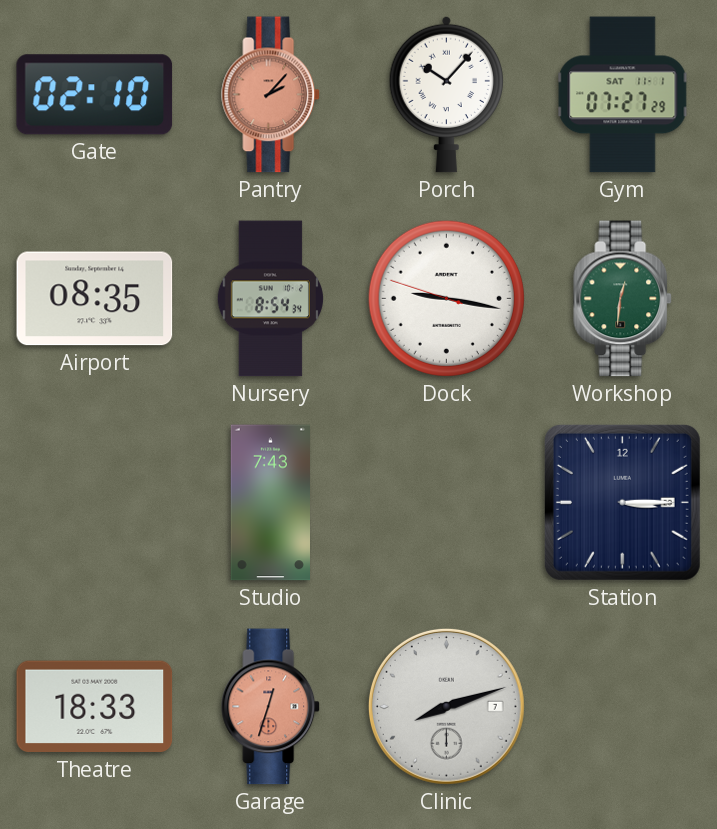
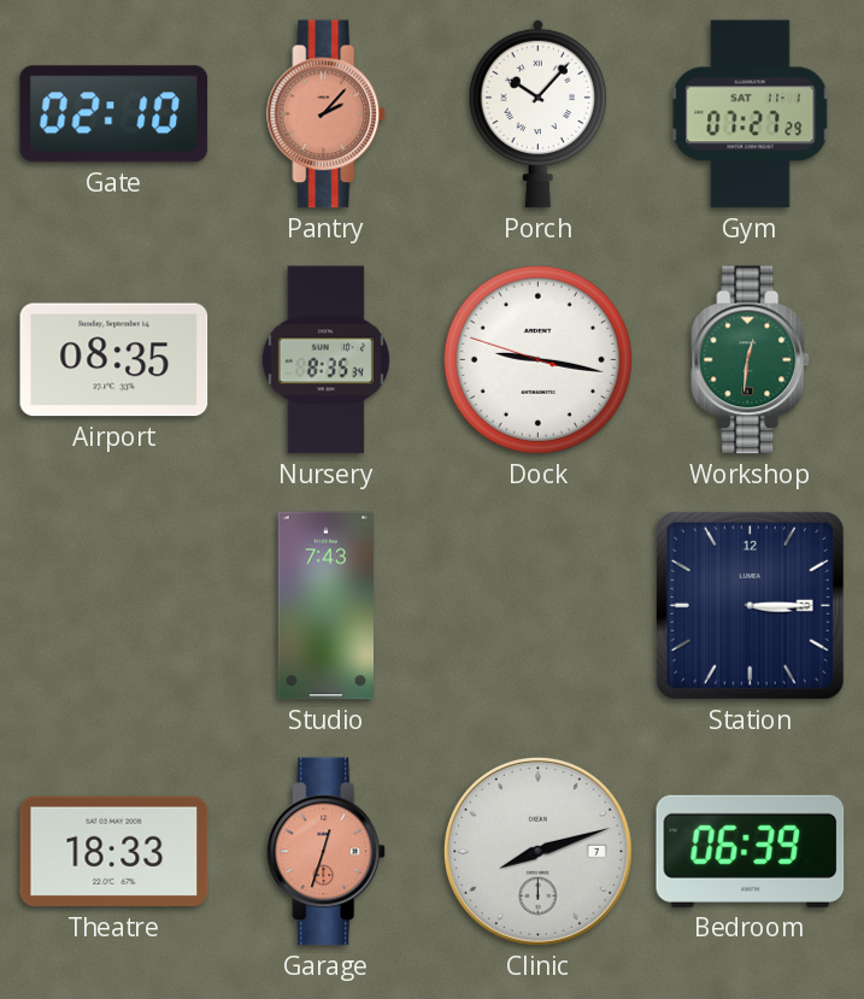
Nursery: 8:54 -> 8:35
Bedroom: none -> 06:39
